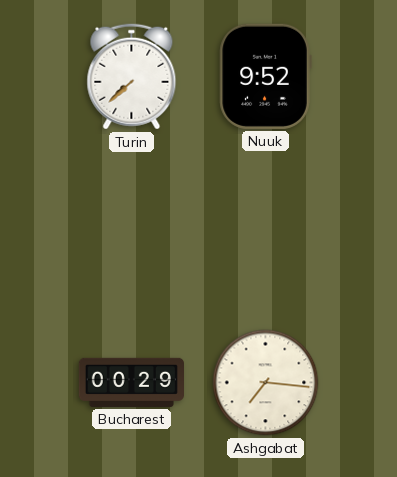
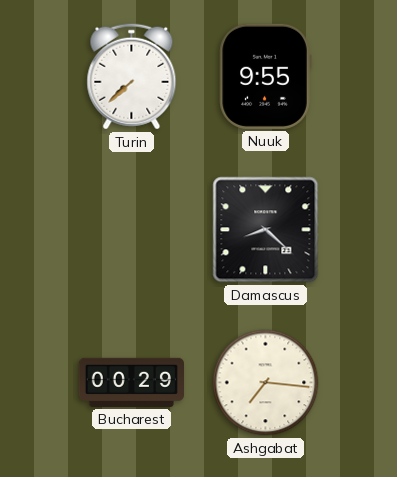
Nuuk: 9:52 -> 9:55
Damascus: none -> 8:22
